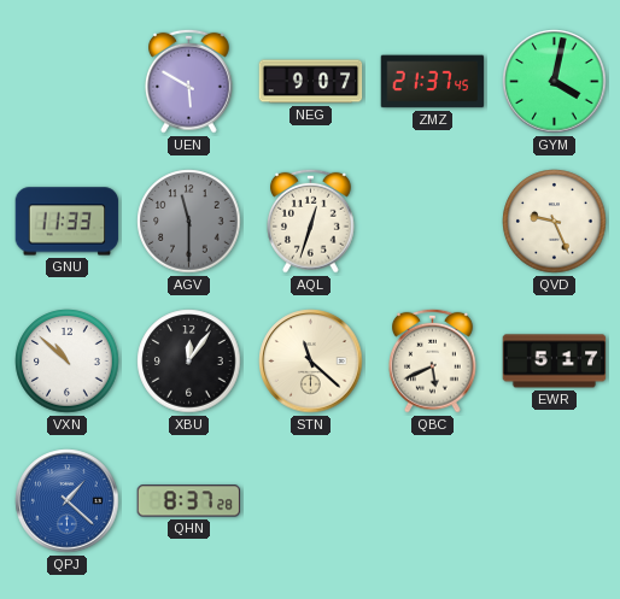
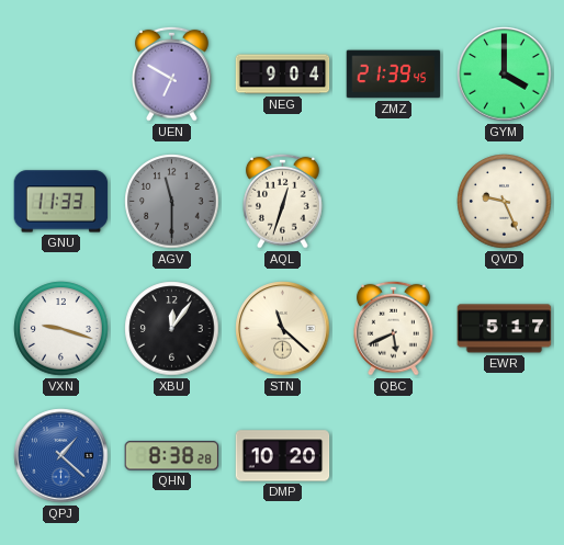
UEN: 5:50 -> 6:50
NEG: 9:07 -> 9:04
ZMZ: 21:37 -> 21:39
GYM: 4:02 -> 4:00
VXN: 10:52 -> 9:18
QHN: 8:37 -> 8:38
DMP: none -> 10:20
